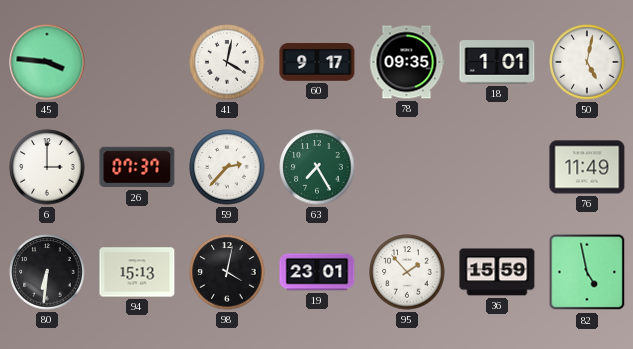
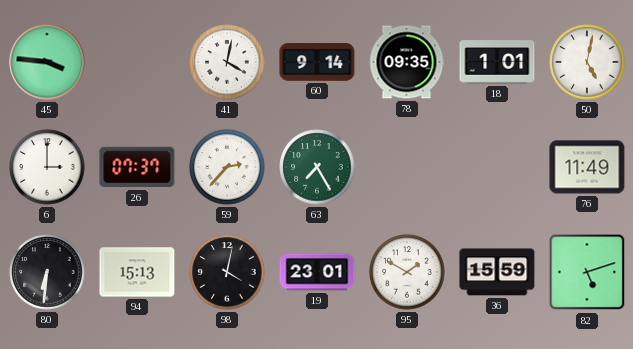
60: 9:17 -> 9:14
95: 1:53 -> 1:50
82: 4:58 -> 5:12
